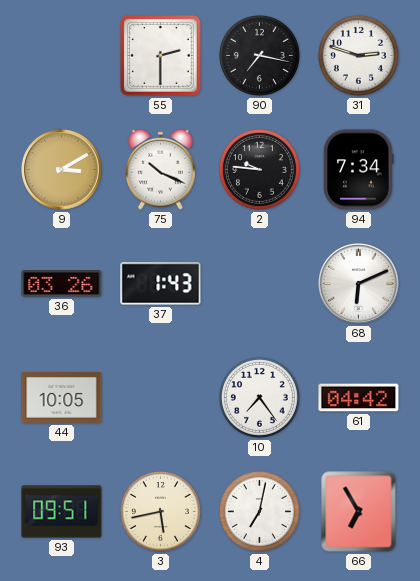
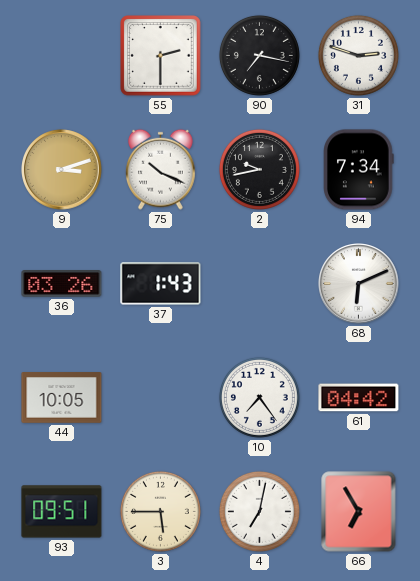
9: 3:10 -> 3:12
2: 9:46 -> 9:43
3: 5:43 -> 5:45
